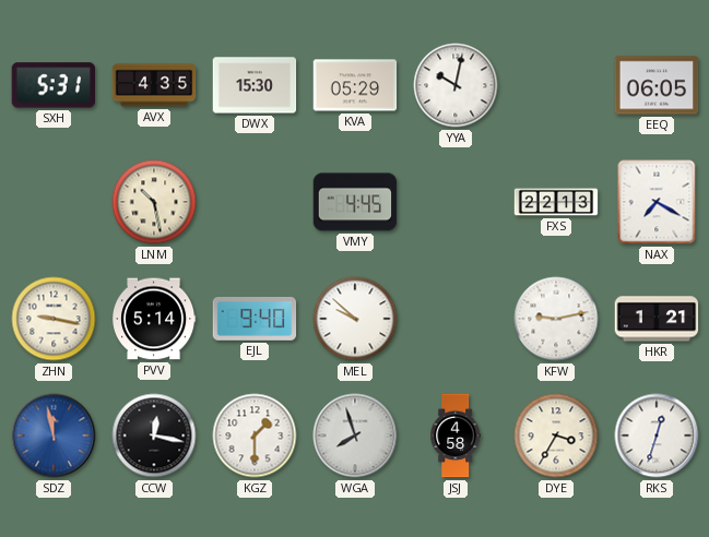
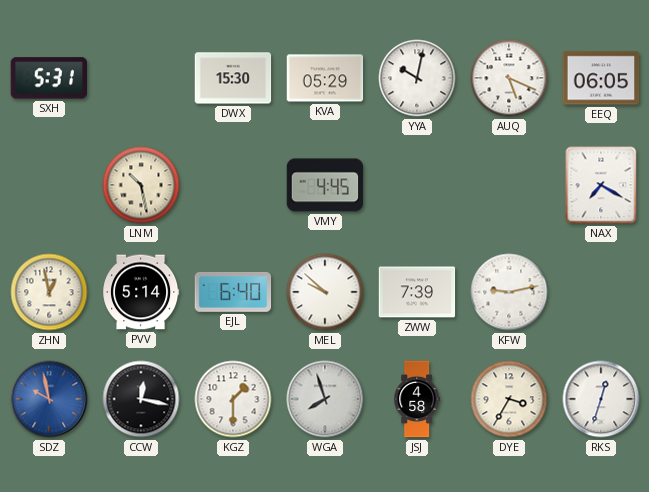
AVX: 4:35 -> none
AUQ: none -> 5:19
FXS: 22:13 -> none
ZHN: 9:17 -> 12:58
EJL: 9:40 -> 6:40
ZWW: none -> 7:39
HKR: 1:21 -> none
SDZ: 11:58 -> 9:58
